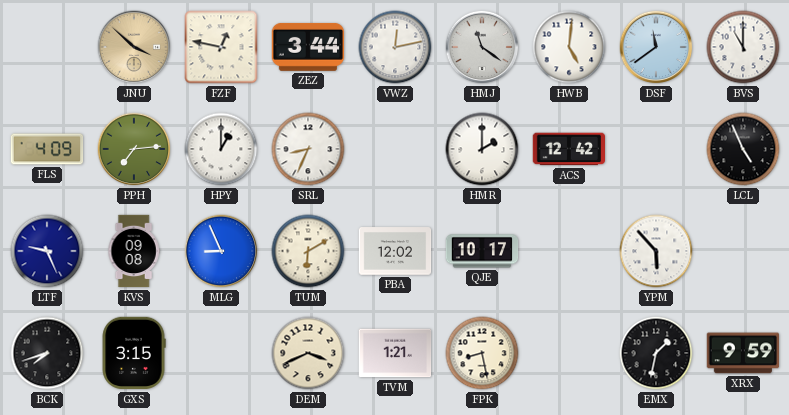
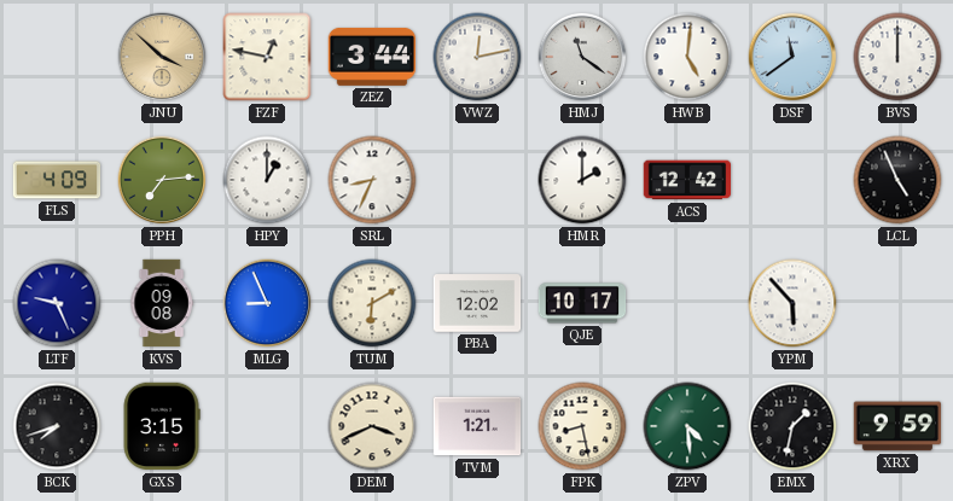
BVS: 11:00 -> 12:00
ZPV: none -> 4:29
